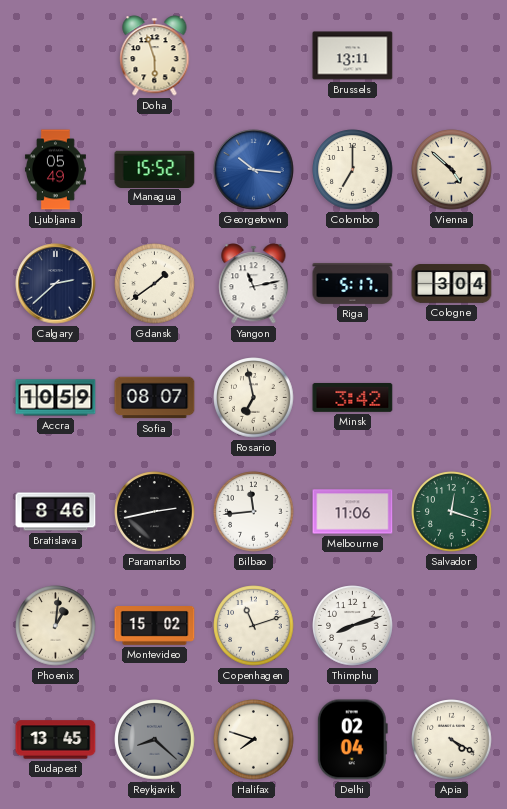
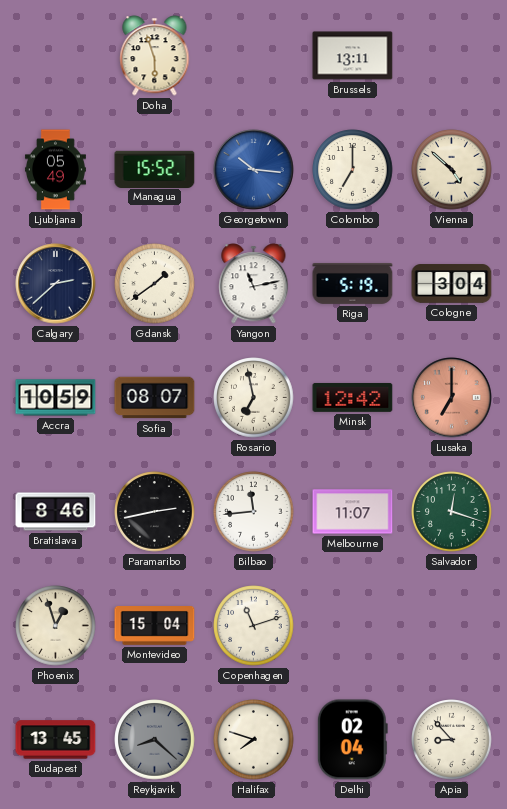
Riga: 5:17 -> 5:19
Minsk: 3:42 -> 12:42
Lusaka: none -> 7:00
Melbourne: 11:06 -> 11:07
Phoenix: 1:01 -> 12:57
Montevideo: 15:02 -> 15:04
Thimphu: 8:12 -> none
Apia: 4:20 -> 8:53
